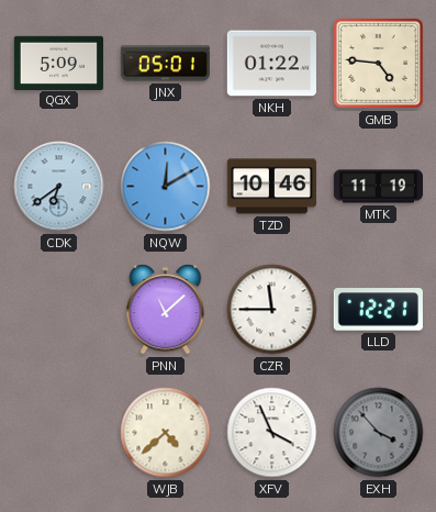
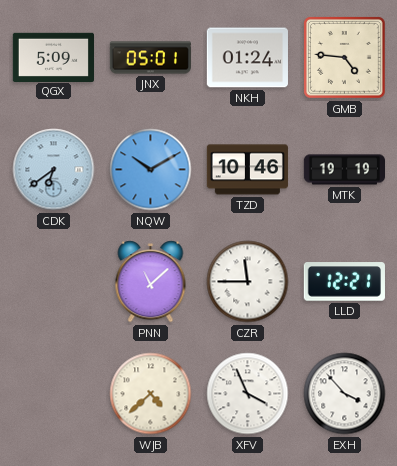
NKH: 01:22 -> 01:24
NQW: 12:10 -> 10:10
MTK: 11:19 -> 19:19
EXH dial: grey -> white
